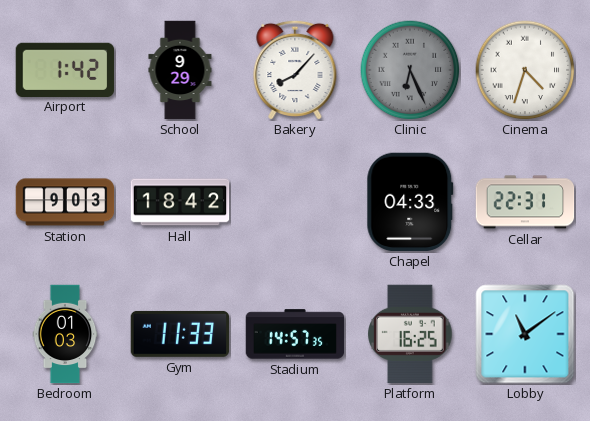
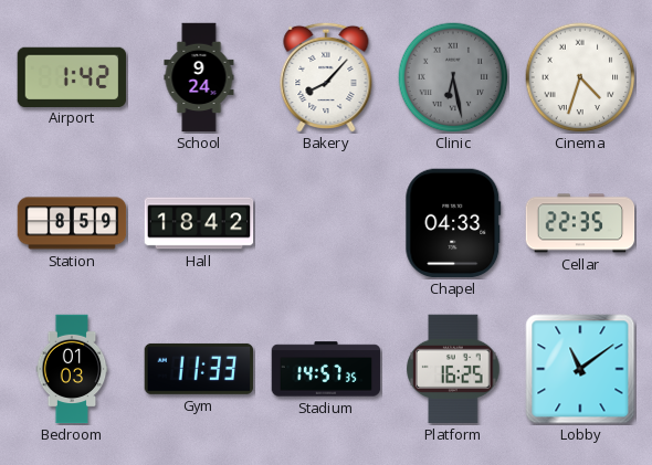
School: 9:29 -> 9:24
Clinic: 6:26 -> 6:28
Station: 9:03 -> 8:59
Cellar: 22:31 -> 22:35
